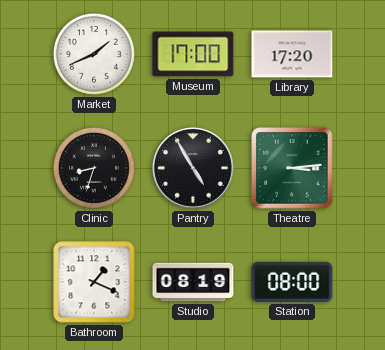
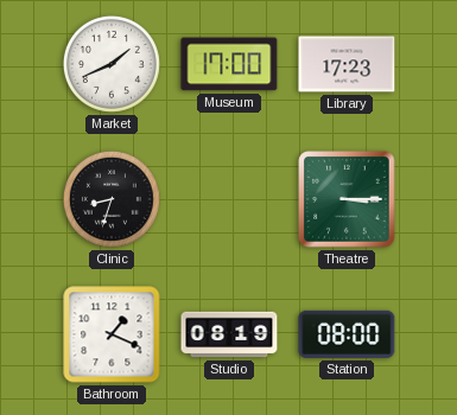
Library: 17:20 -> 17:23
Pantry: 4:55 -> none
Theatre: 3:14 -> 3:15
